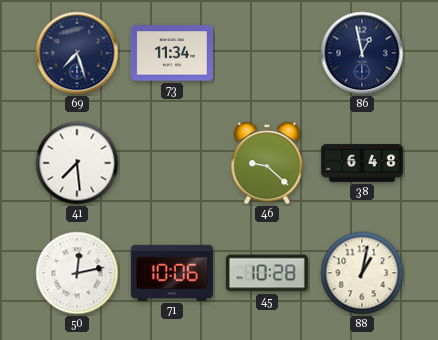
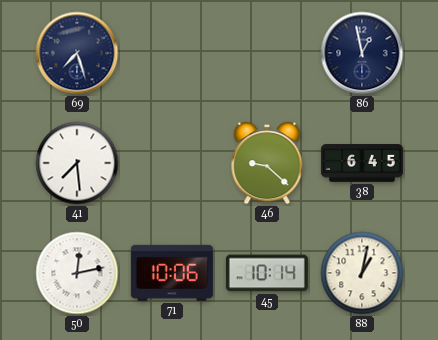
73: 11:34 -> none
38: 6:48 -> 6:45
45: 10:28 -> 10:14
